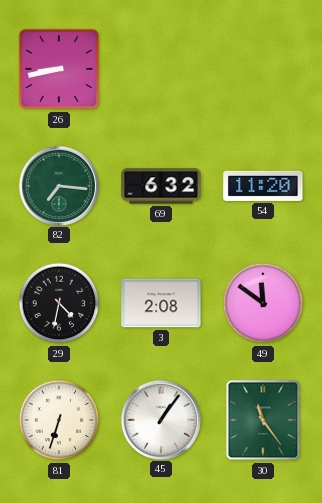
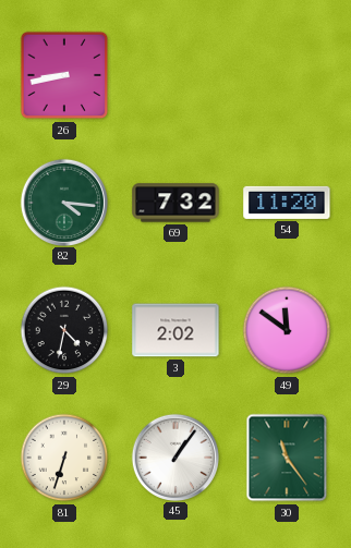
82: 7:16 -> 4:16
69: 6:32 -> 7:32
3: 2:08 -> 2:02
